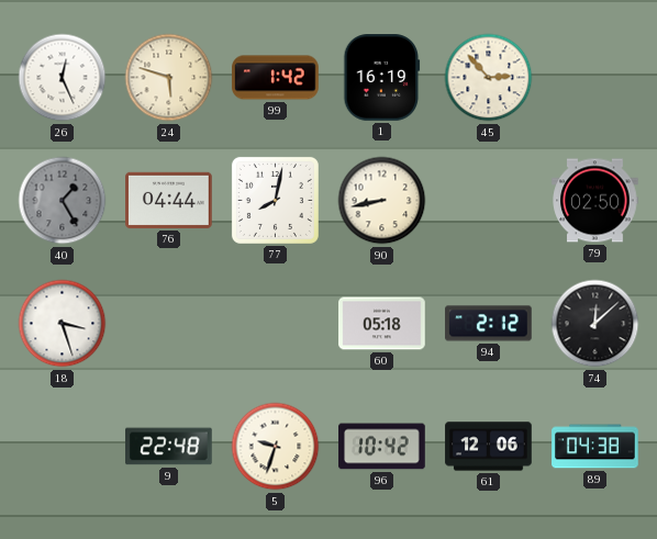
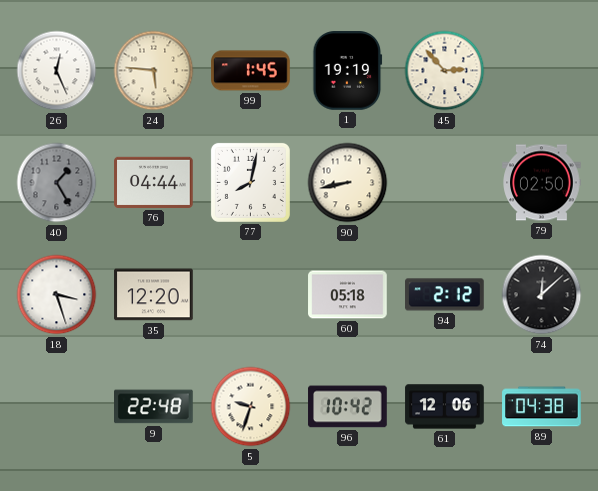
24: 5:48 -> 5:46
99: 1:42 -> 1:45
1: 16:19 -> 19:19
35: none -> 12:20
